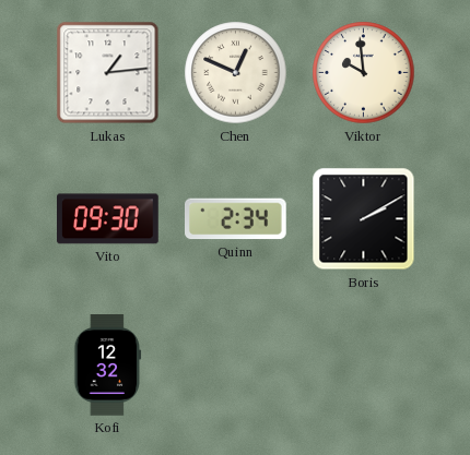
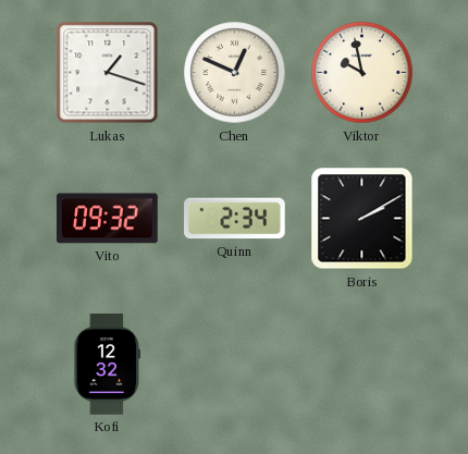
Lukas: 1:14 -> 1:18
Viktor: 9:59 -> 9:58
Vito: 09:30 -> 09:32
